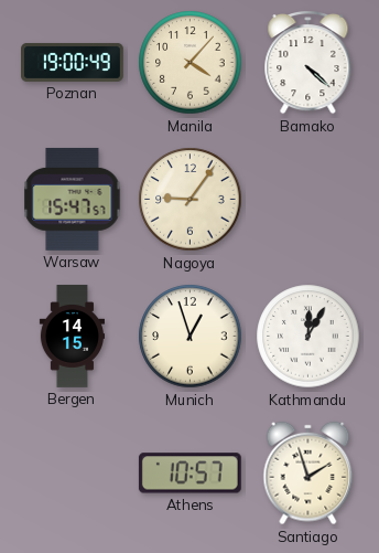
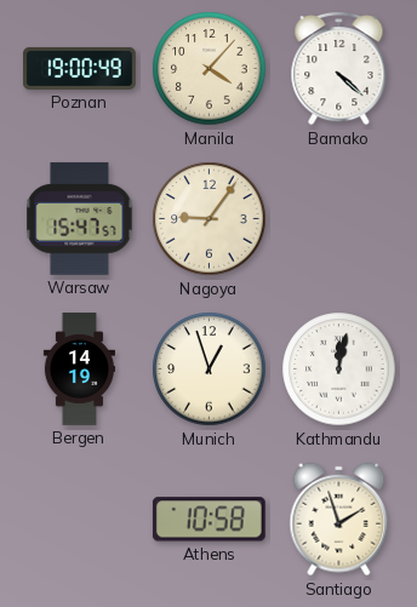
Bergen: 14:15 -> 14:19
Kathmandu: 12:05 -> 12:02
Athens: 10:57 -> 10:58
